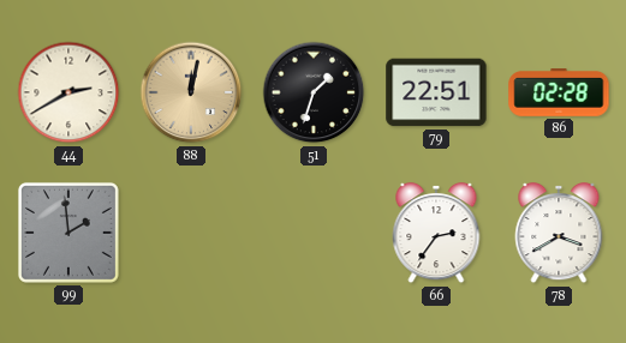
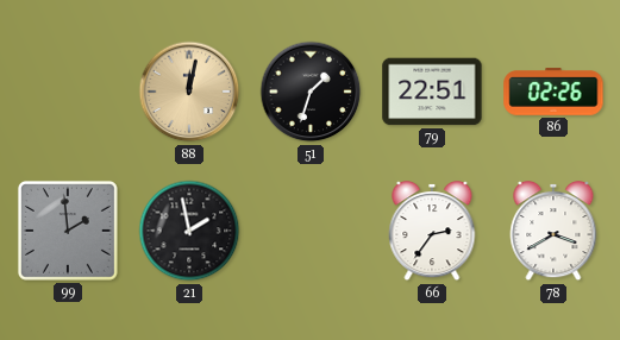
44: 2:40 -> none
86: 02:28 -> 02:26
21: none -> 1:58
